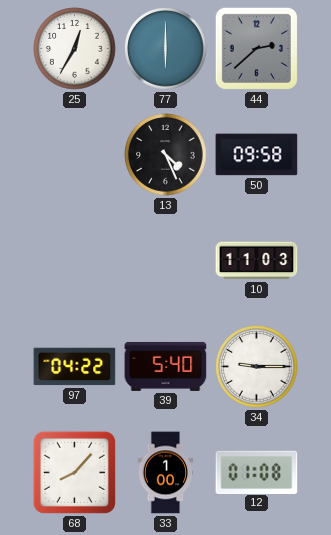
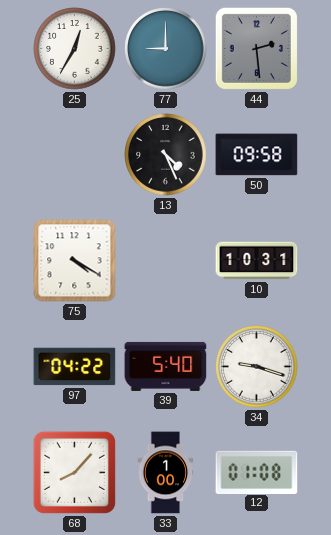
77: 6:00 -> 9:00
44: 2:38 -> 2:29
75: none -> 4:20
10: 11:03 -> 10:31
34: 9:15 -> 9:18
